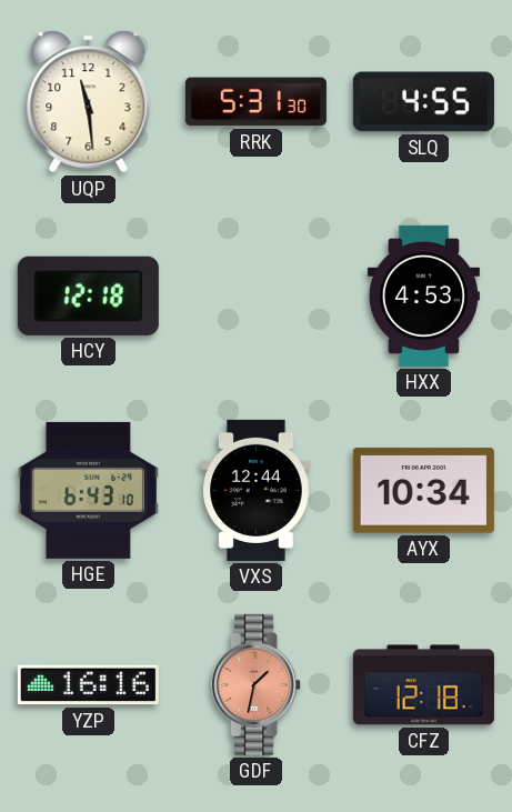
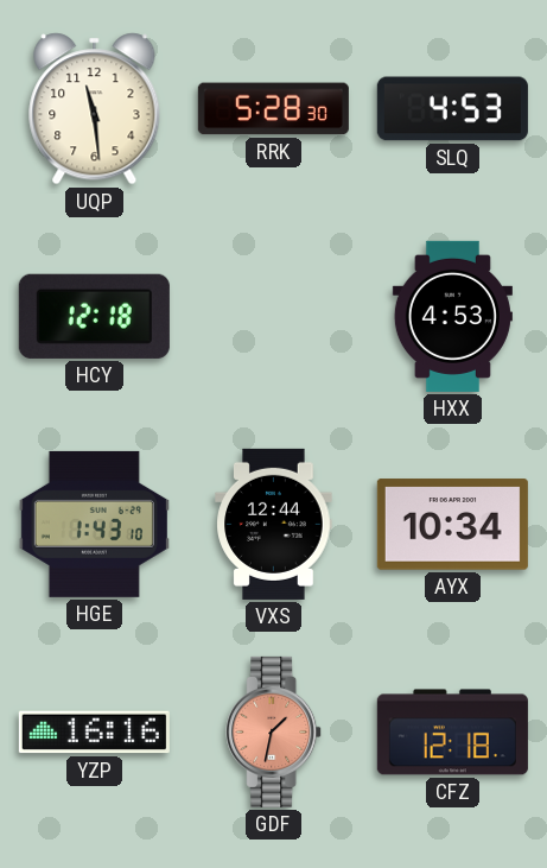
RRK: 5:31 -> 5:28
SLQ: 4:55 -> 4:53
HGE: 6:43 -> 1:43
